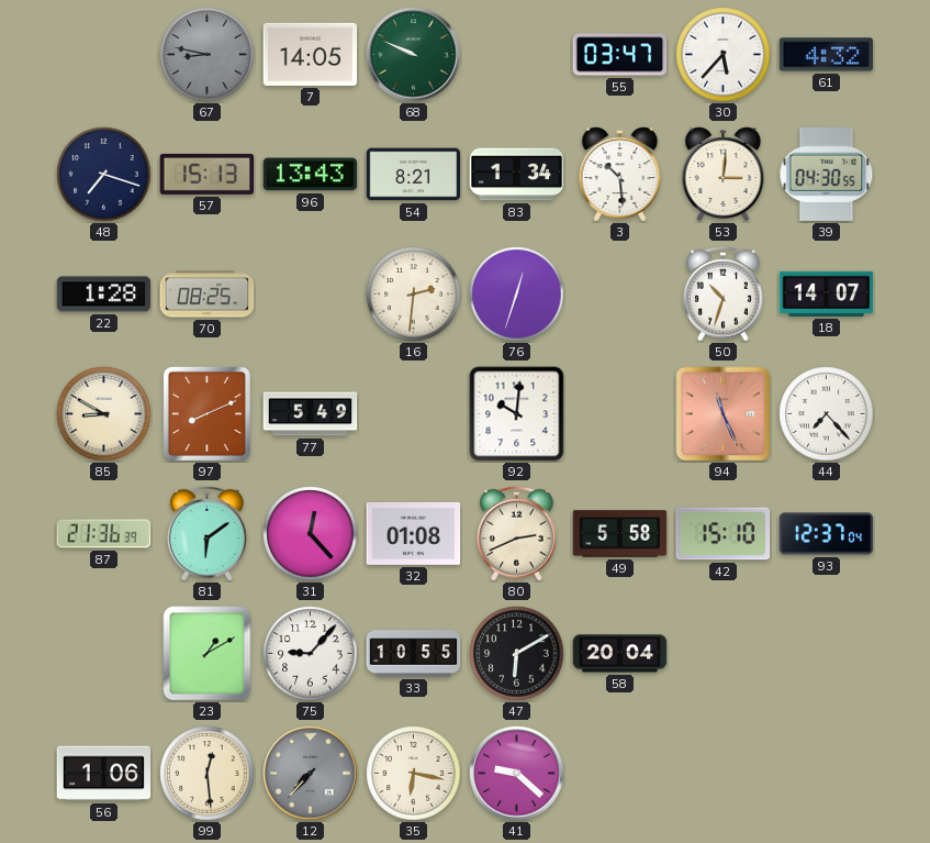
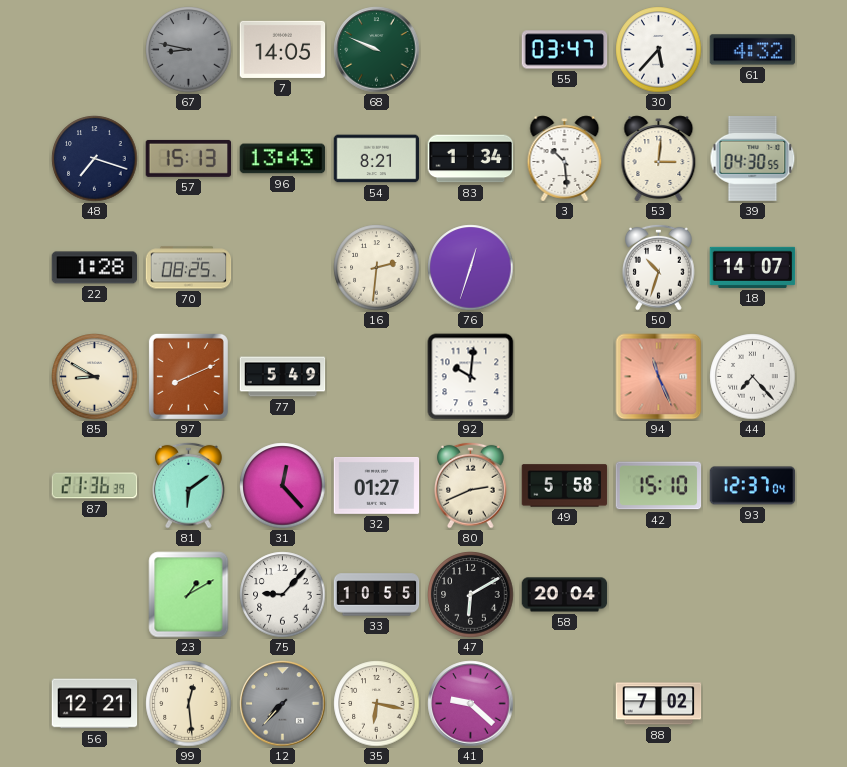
32: 01:08 -> 01:27
56: 1:06 -> 12:21
88: none -> 7:02
